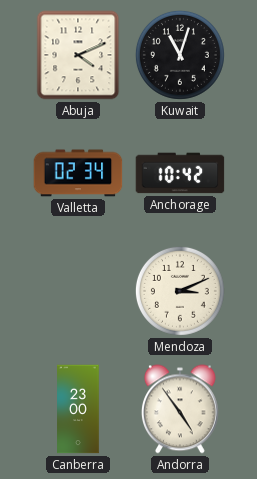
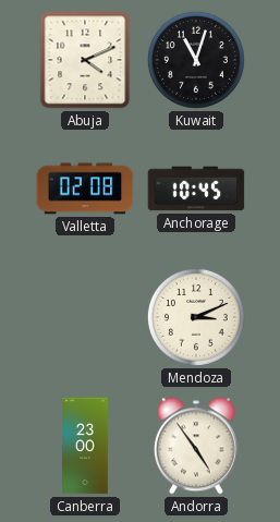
Valletta: 02:34 -> 02:08
Anchorage: 10:42 -> 10:45
